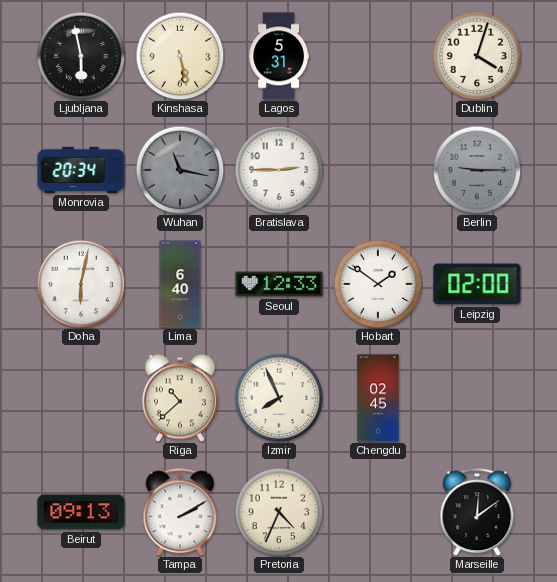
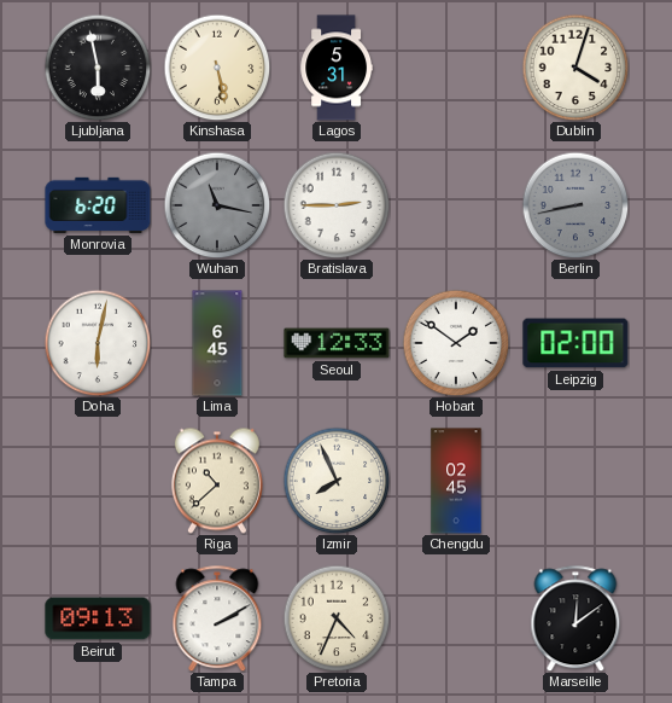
Monrovia: 20:34 -> 6:20
Berlin: 9:15 -> 8:43
Lima: 6:40 -> 6:45
